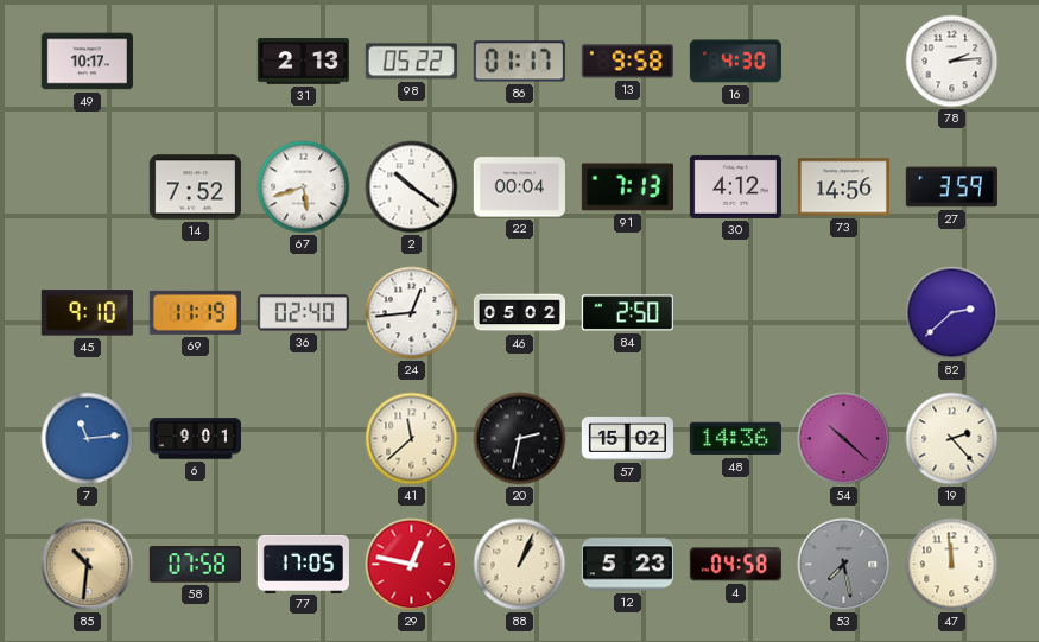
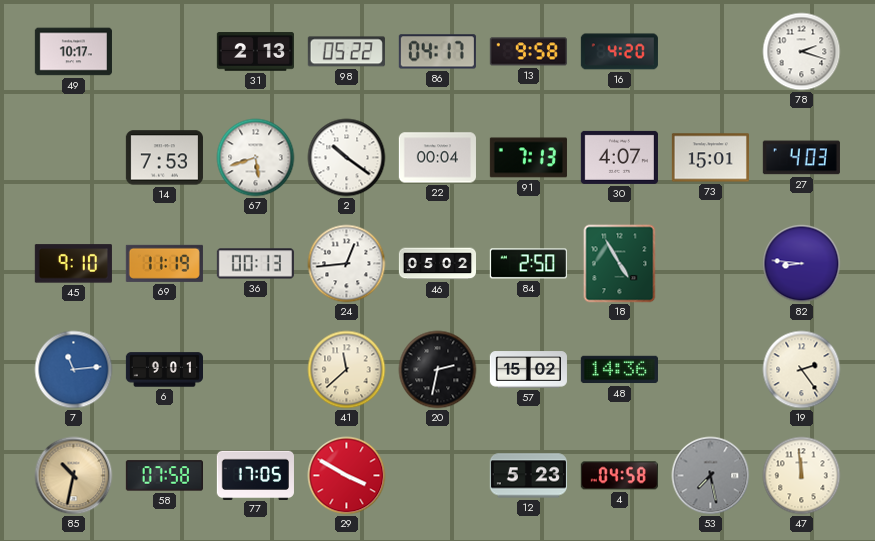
86: 01:17 -> 04:17
16: 4:30 -> 4:20
78: 2:14 -> 2:18
14: 7:52 -> 7:53
30: 4:12 -> 4:07
73: 14:56 -> 15:01
27: 3:59 -> 4:03
36: 02:40 -> 00:13
18: none -> 4:55
82: 2:38 -> 8:46
54: 10:22 -> none
19: 2:23 -> 2:24
85: 10:31 -> 10:32
29: 12:47 -> 3:50
88: 1:04 -> none
